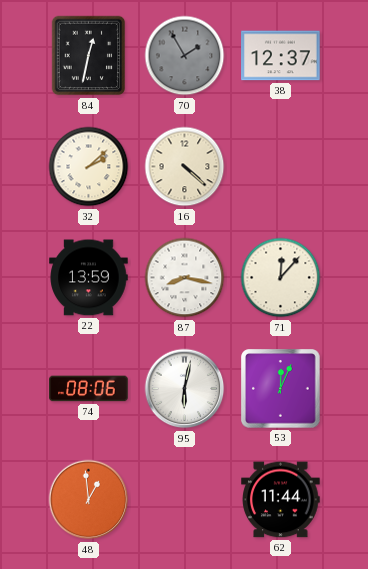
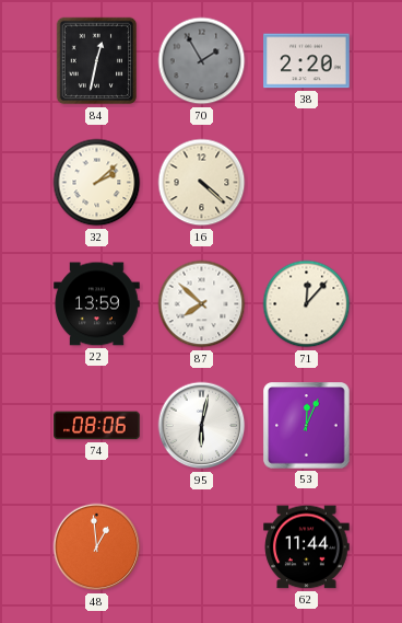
38: 12:37 -> 2:20
87: 8:17 -> 7:52
